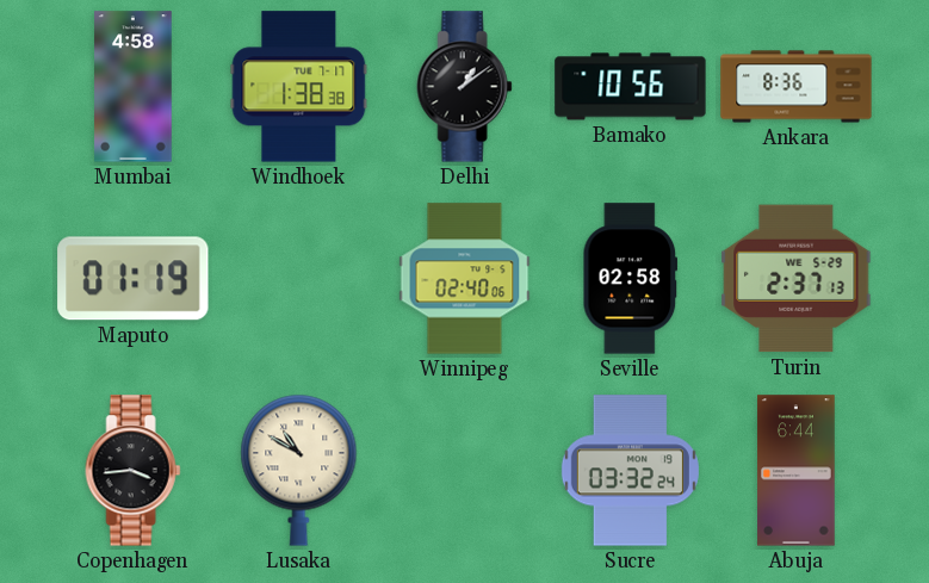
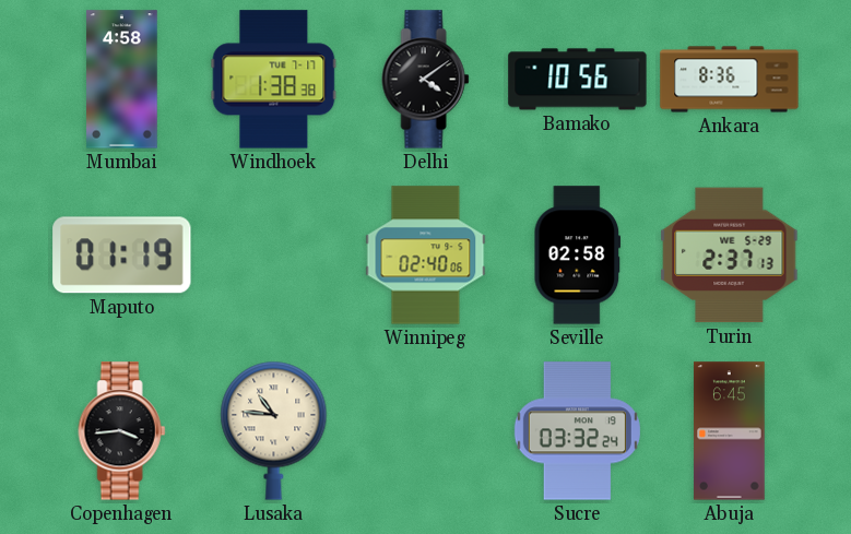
Delhi: 1:09 -> 4:09
Lusaka: 10:50 -> 10:46
Abuja: 6:44 -> 6:45
